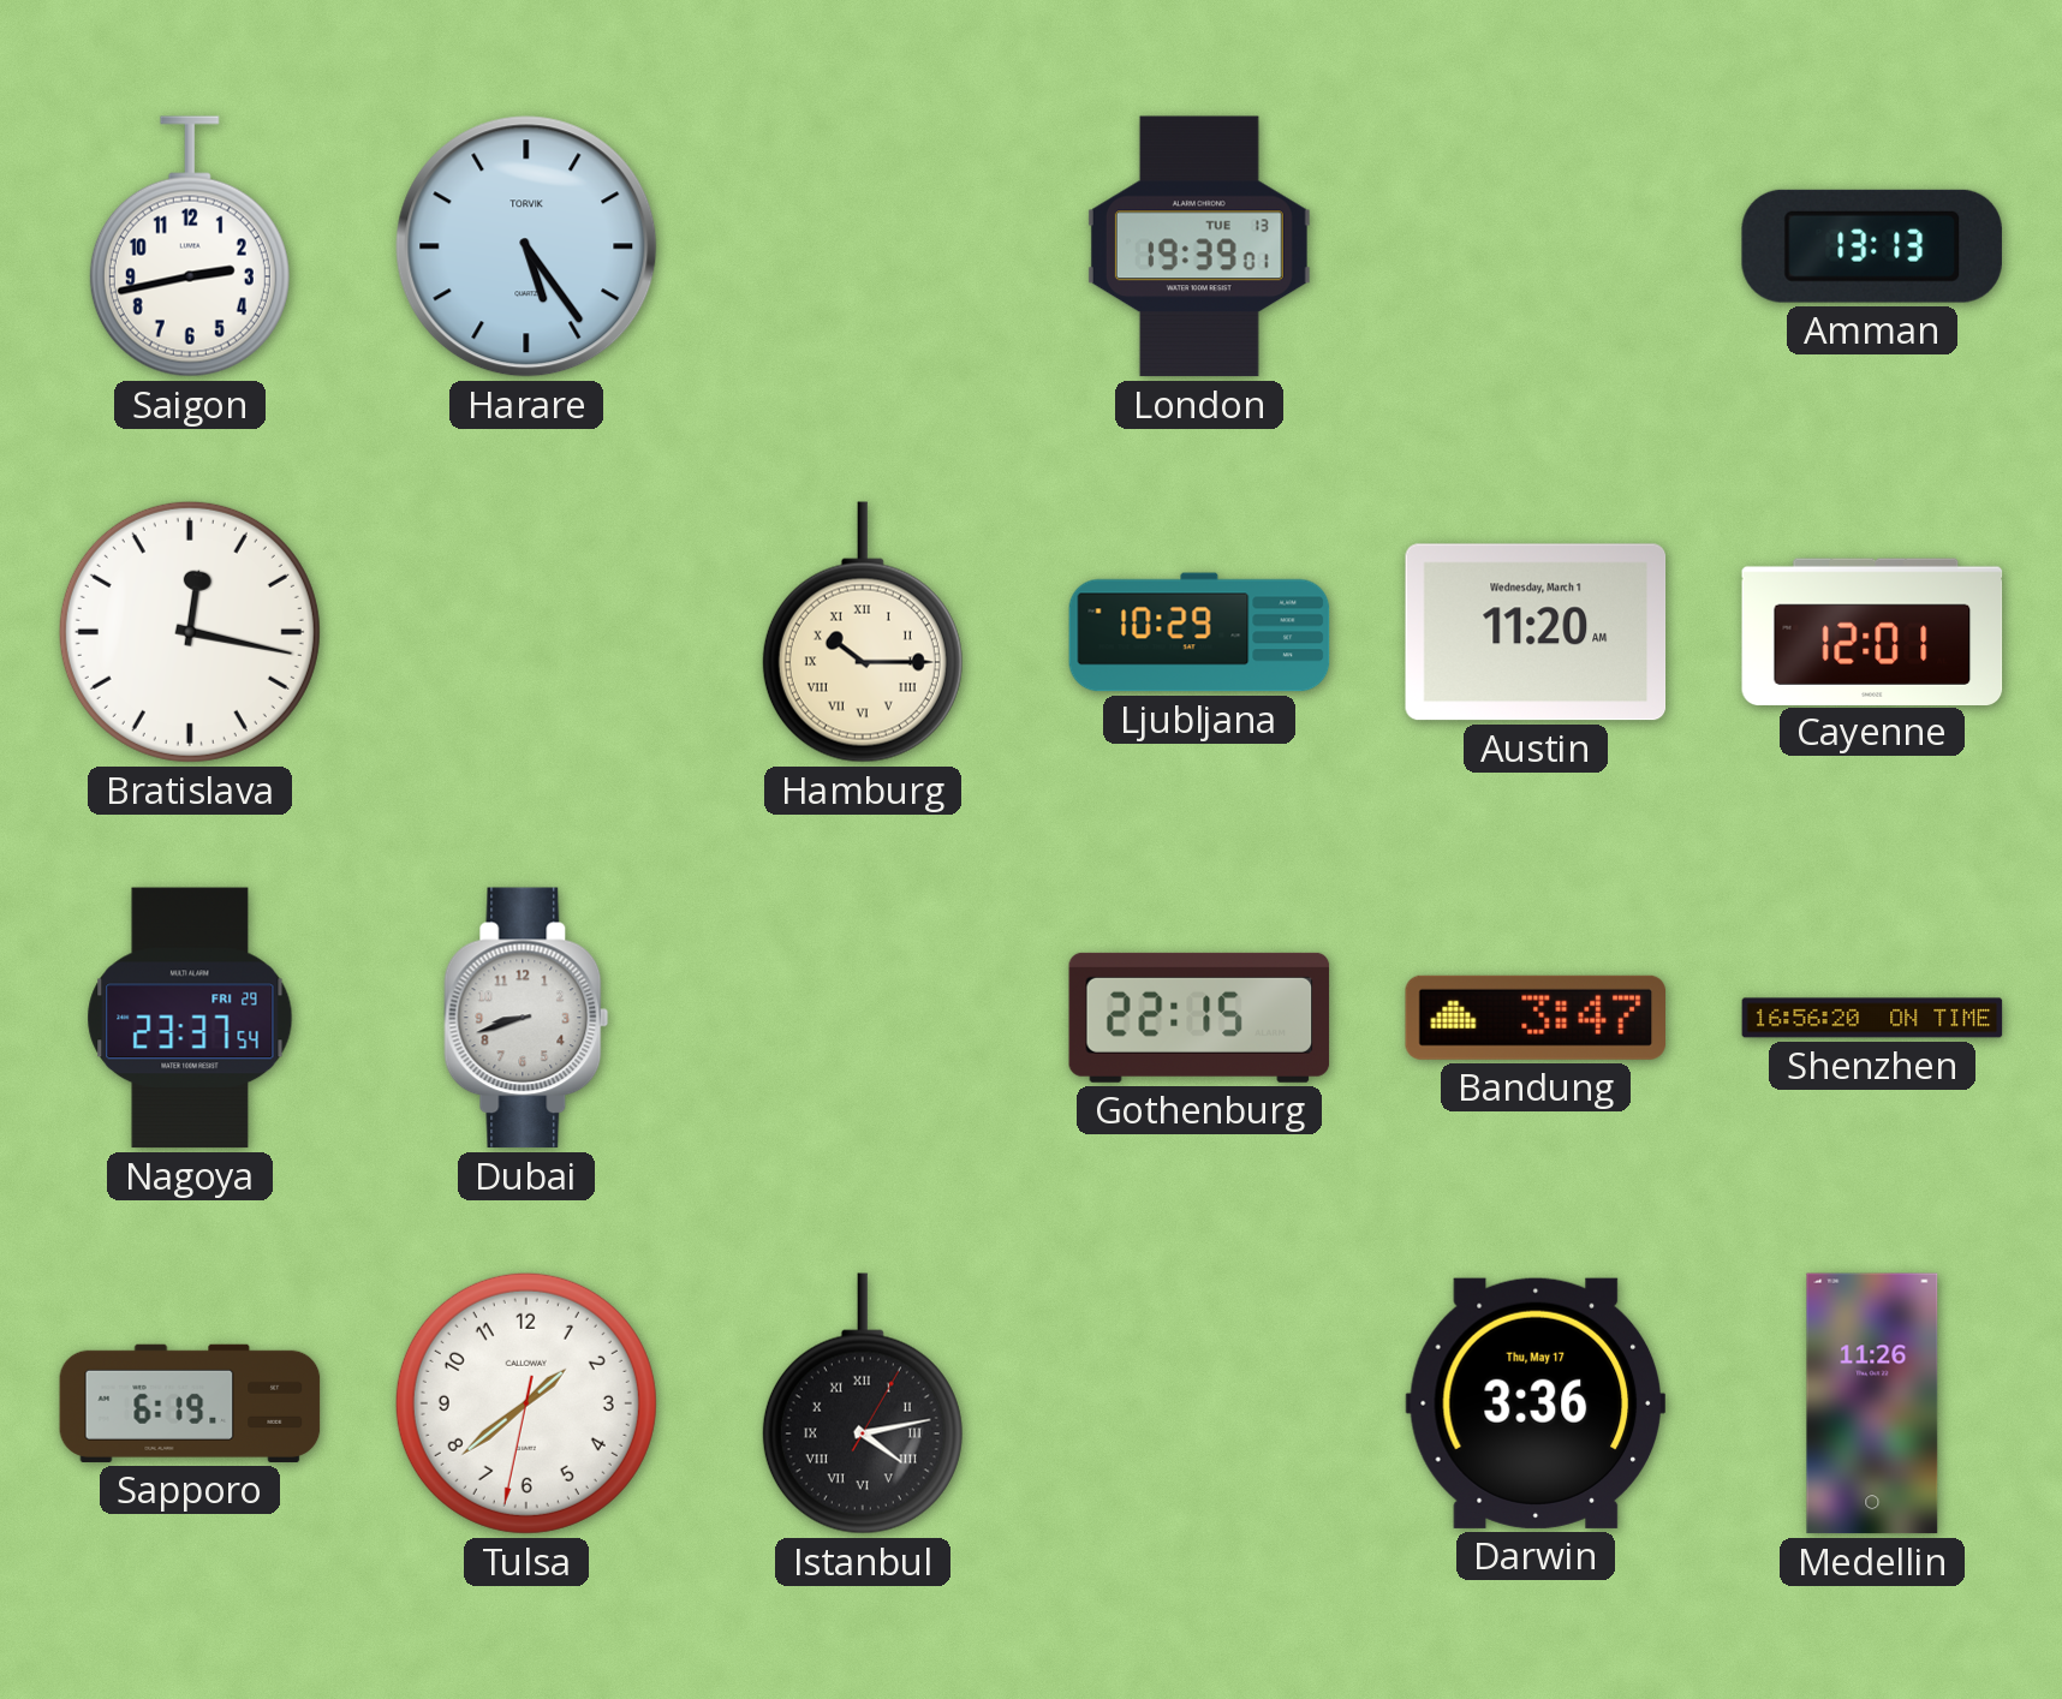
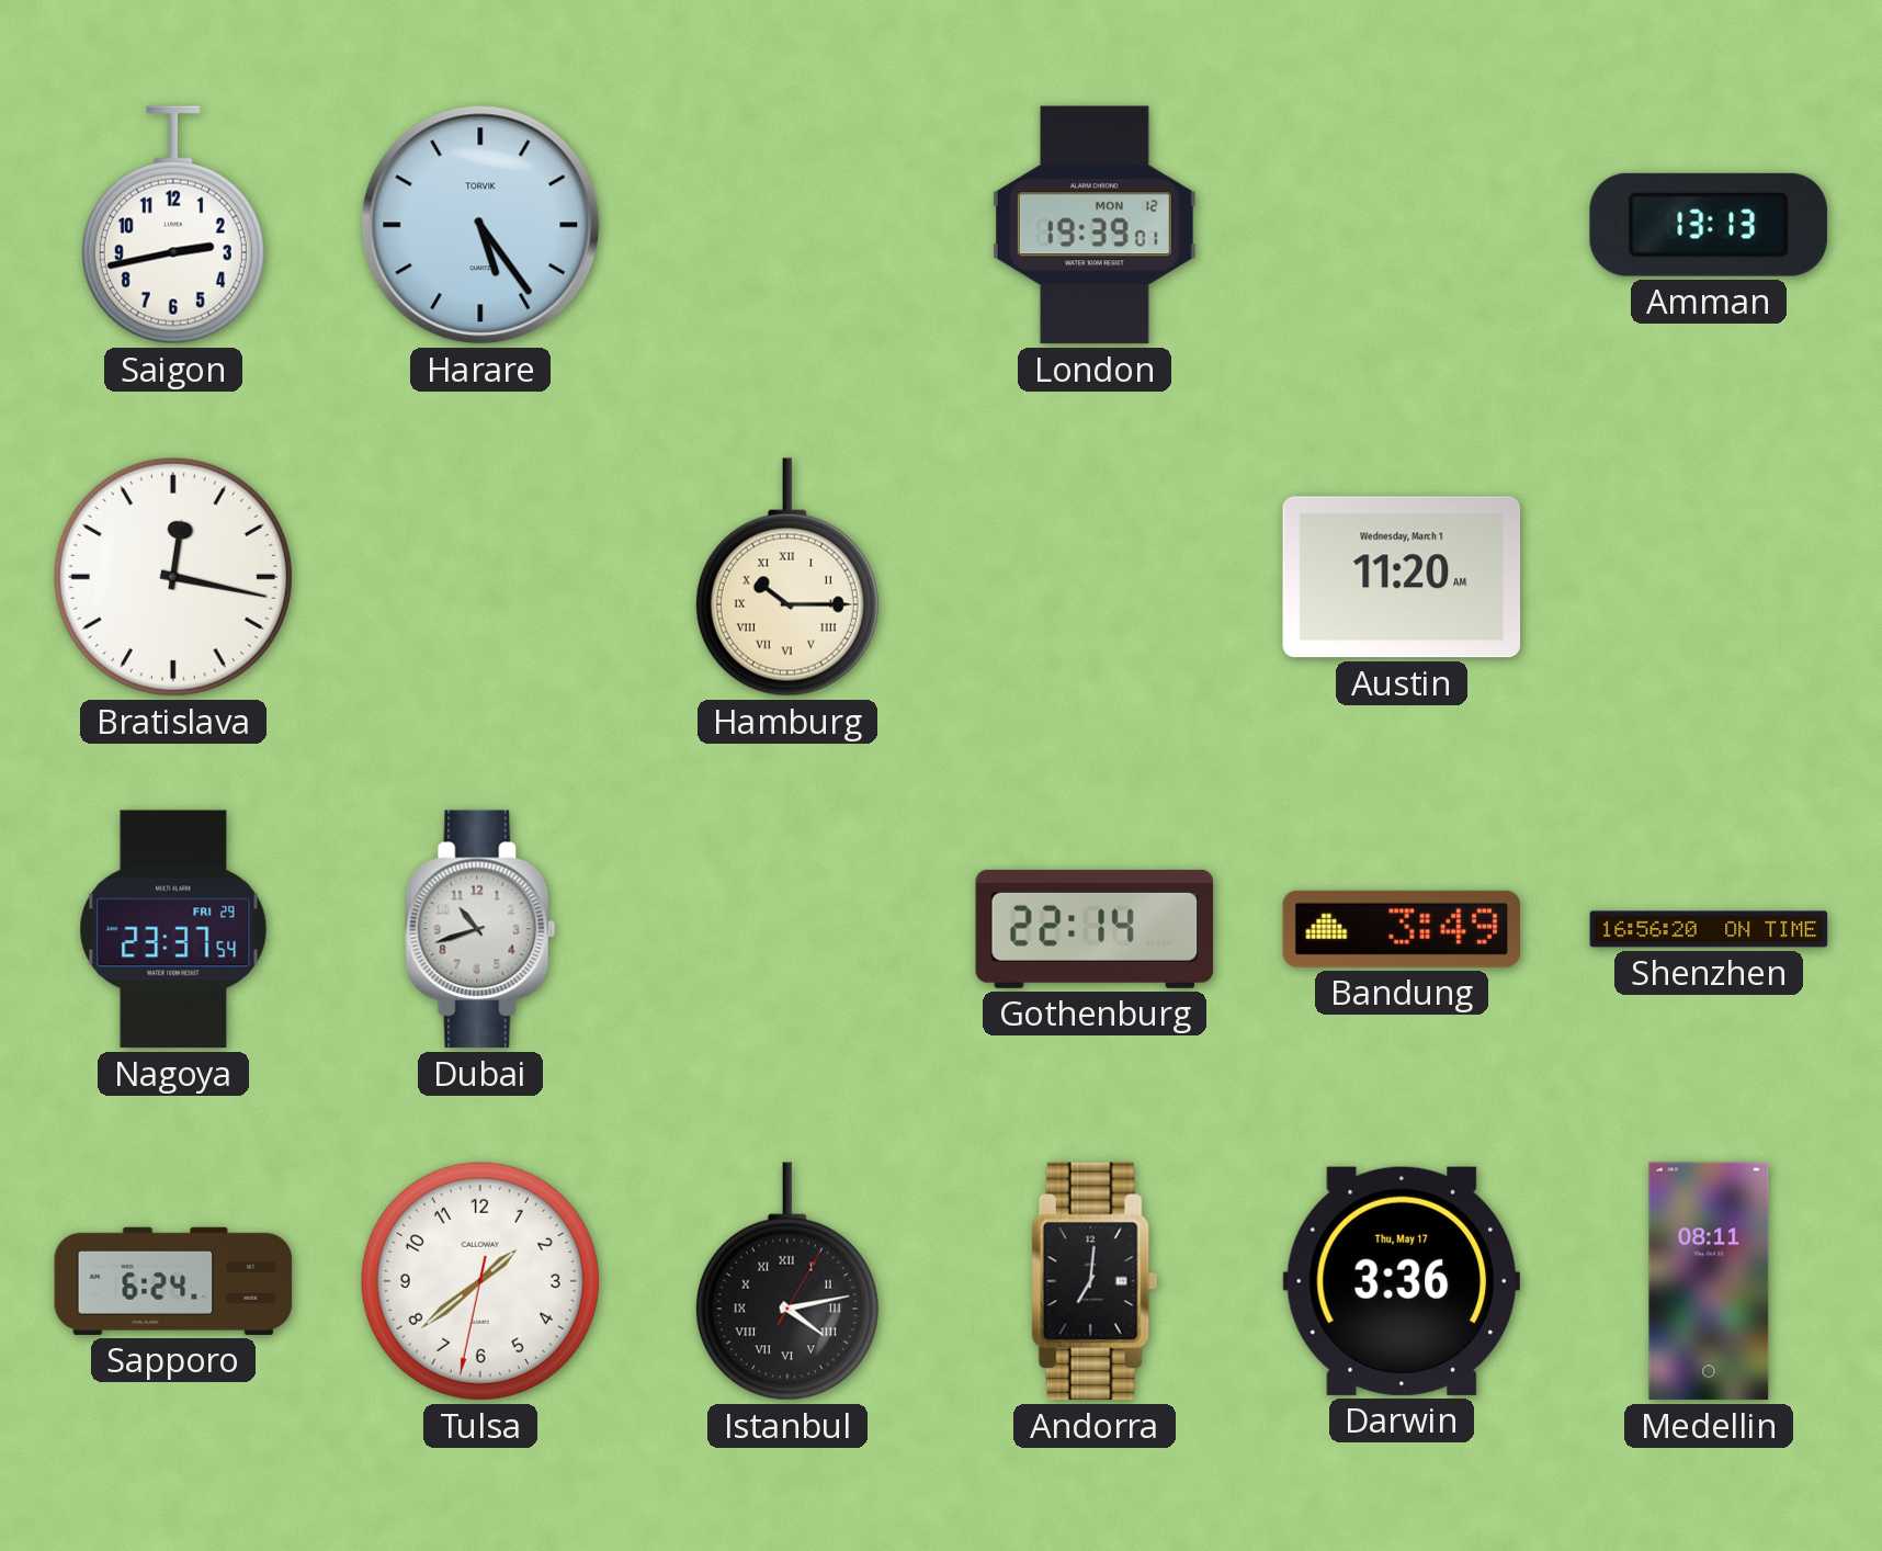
London date: TUE 13 -> MON 12
Ljubljana: 10:29 -> none
Cayenne: 12:01 -> none
Dubai: 8:42 -> 10:42
Gothenburg: 22:15 -> 22:14
Bandung: 3:47 -> 3:49
Sapporo: 6:19 -> 6:24
Andorra: none -> 7:01
Medellin: 11:26 -> 08:11
